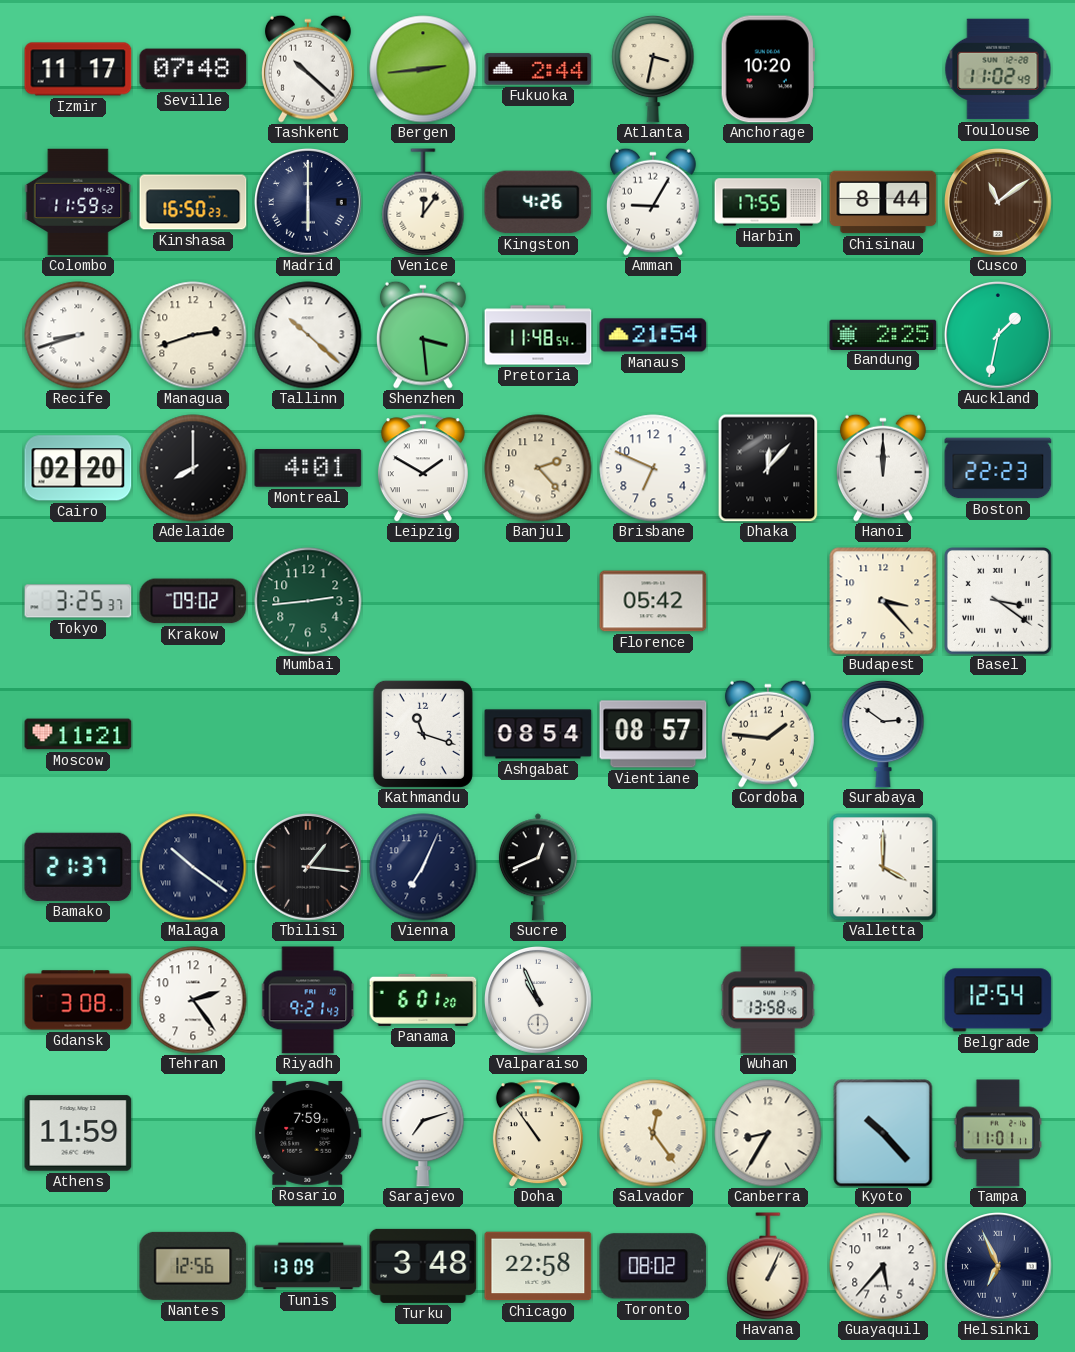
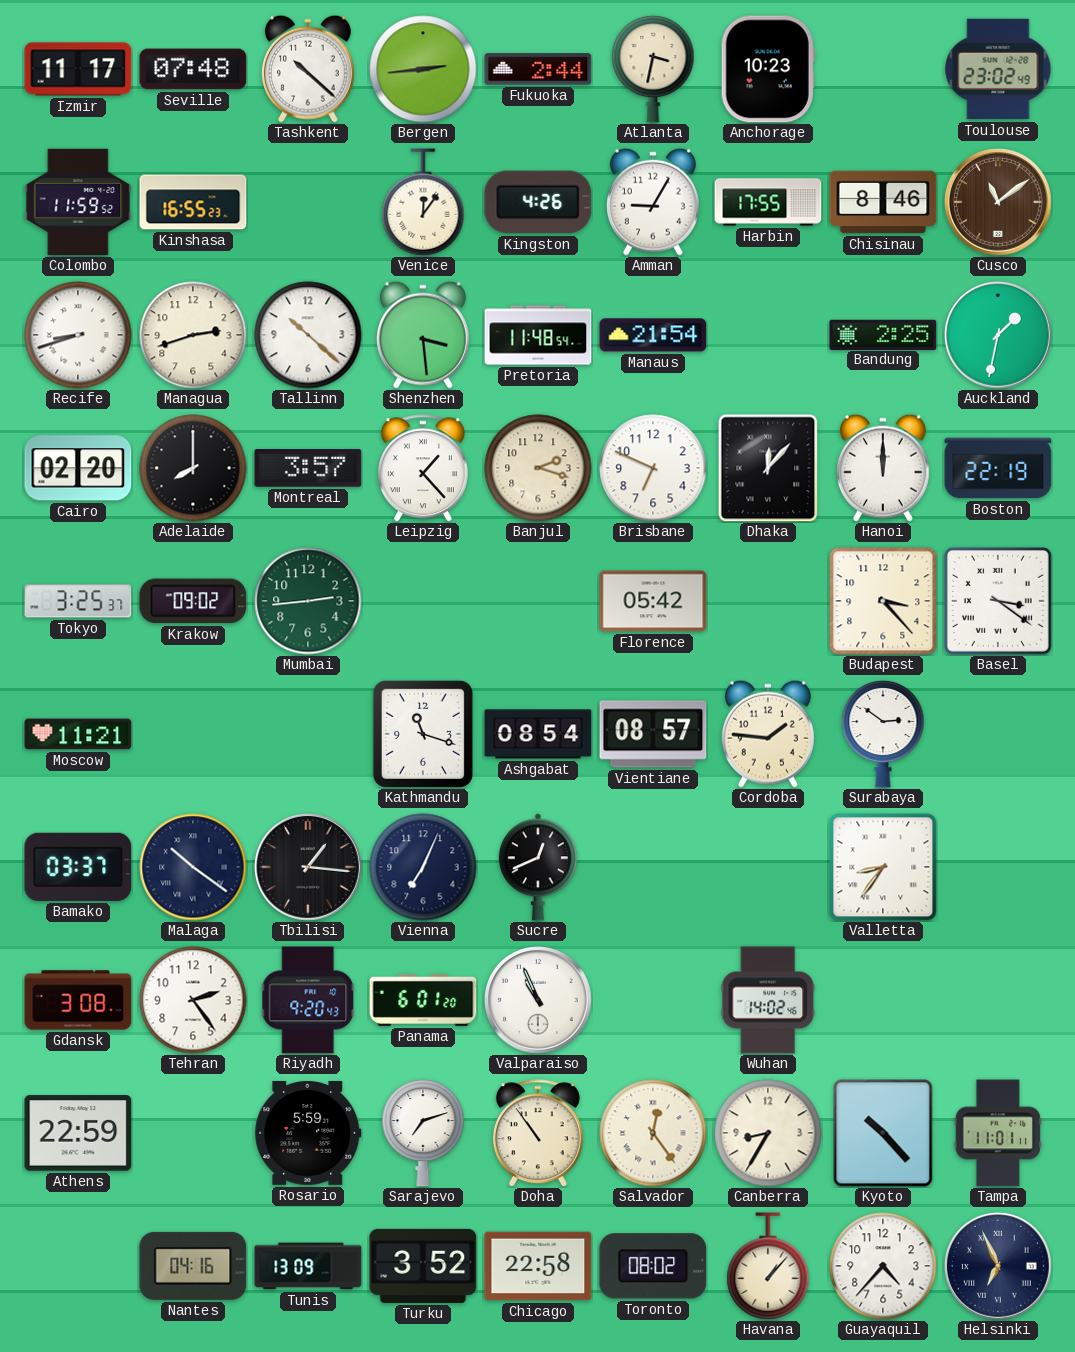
Anchorage: 10:20 -> 10:23
Toulouse: 11:02 -> 23:02
Kinshasa: 16:50 -> 16:55
Madrid: 6:00 -> none
Chisinau: 8:44 -> 8:46
Montreal: 4:01 -> 3:57
Leipzig: 1:50 -> 1:23
Banjul: 2:23 -> 2:18
Boston: 22:23 -> 22:19
Bamako: 21:37 -> 03:37
Valletta: 4:00 -> 8:36
Riyadh: 9:21 -> 9:20
Wuhan: 13:58 -> 14:02
Belgrade: 12:54 -> none
Athens: 11:59 -> 22:59
Rosario: 7:59 -> 5:59
Nantes: 12:56 -> 04:16
Turku: 3:48 -> 3:52
Havana: 1:04 -> 1:07
Guayaquil: 5:37 -> 4:37
